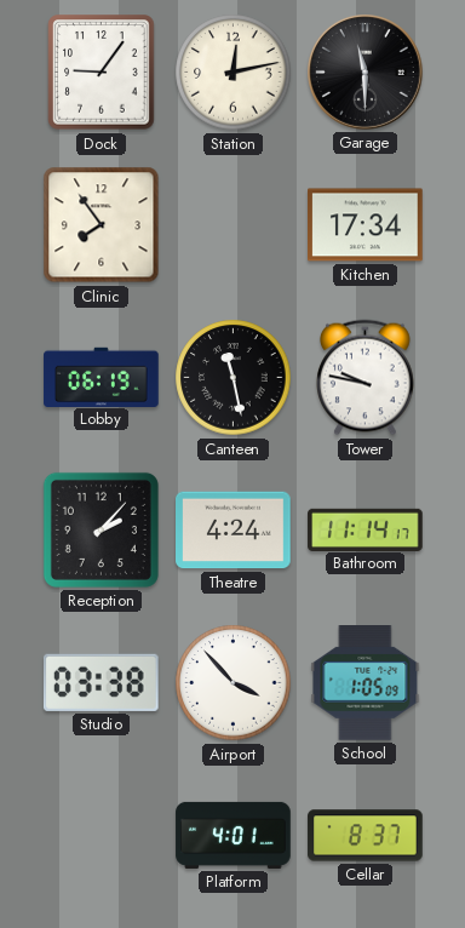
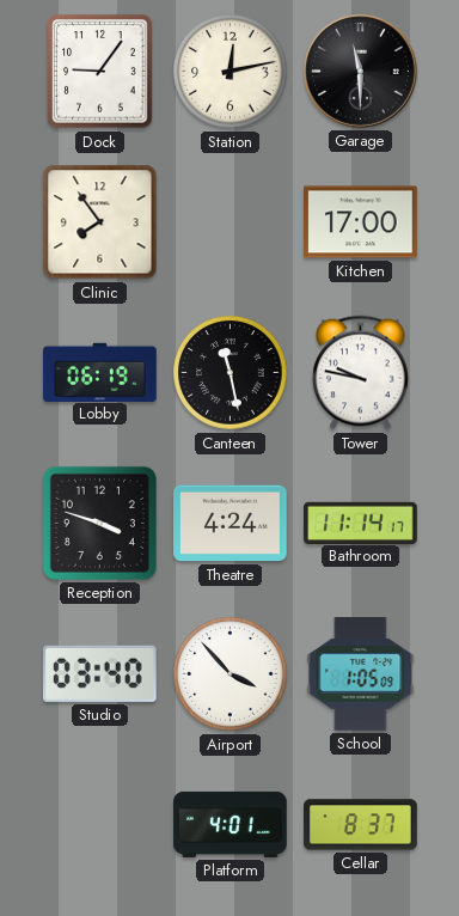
Kitchen: 17:34 -> 17:00
Reception: 2:07 -> 3:48
Studio: 03:38 -> 03:40
